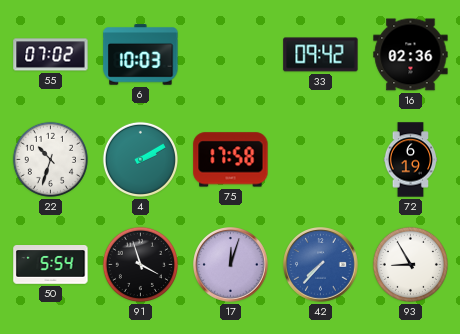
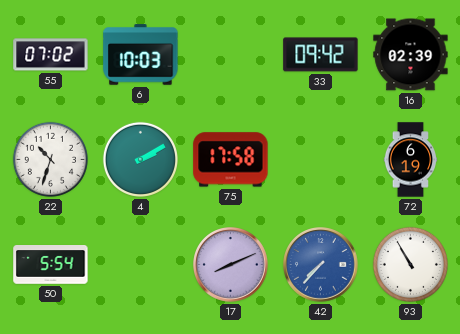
16: 02:36 -> 02:39
91: 3:57 -> none
17: 12:03 -> 8:11
93: 8:55 -> 10:55
